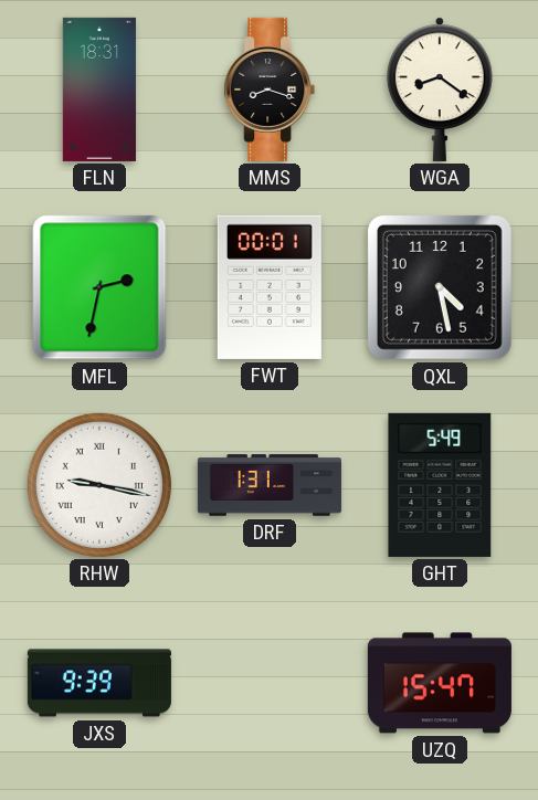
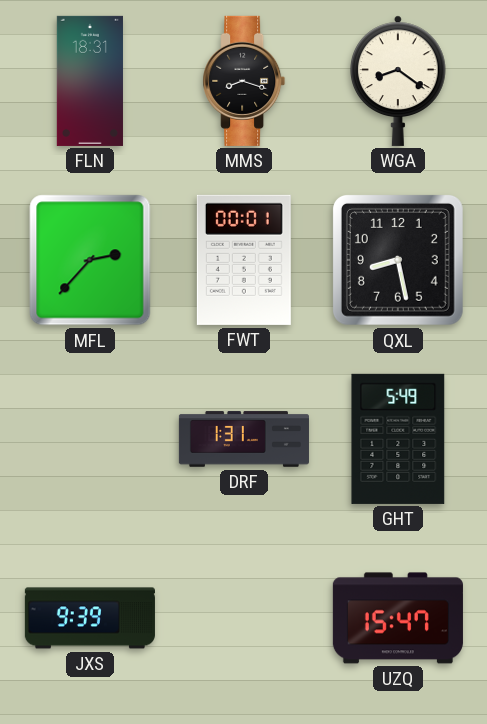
MFL: 2:32 -> 2:37
QXL: 4:28 -> 8:28
RHW: 9:17 -> none
